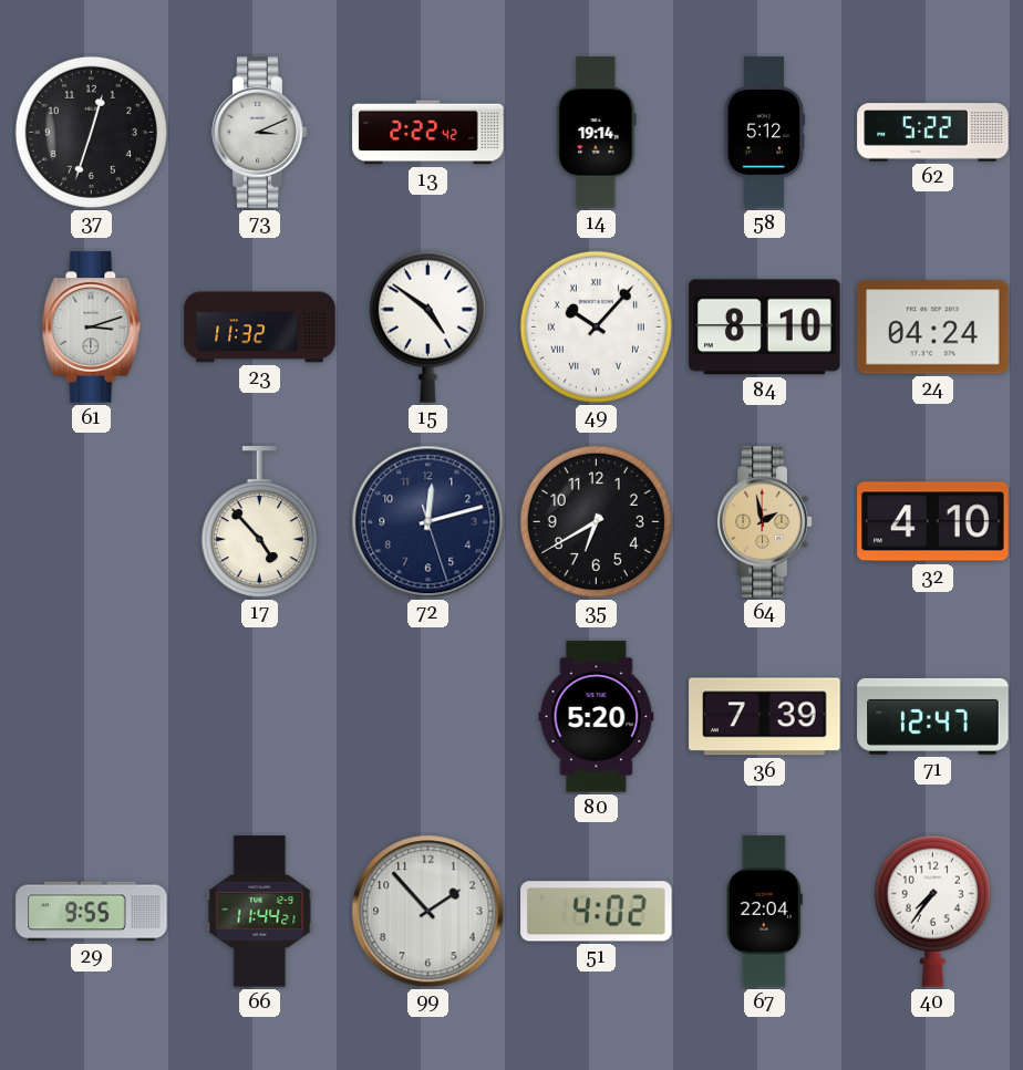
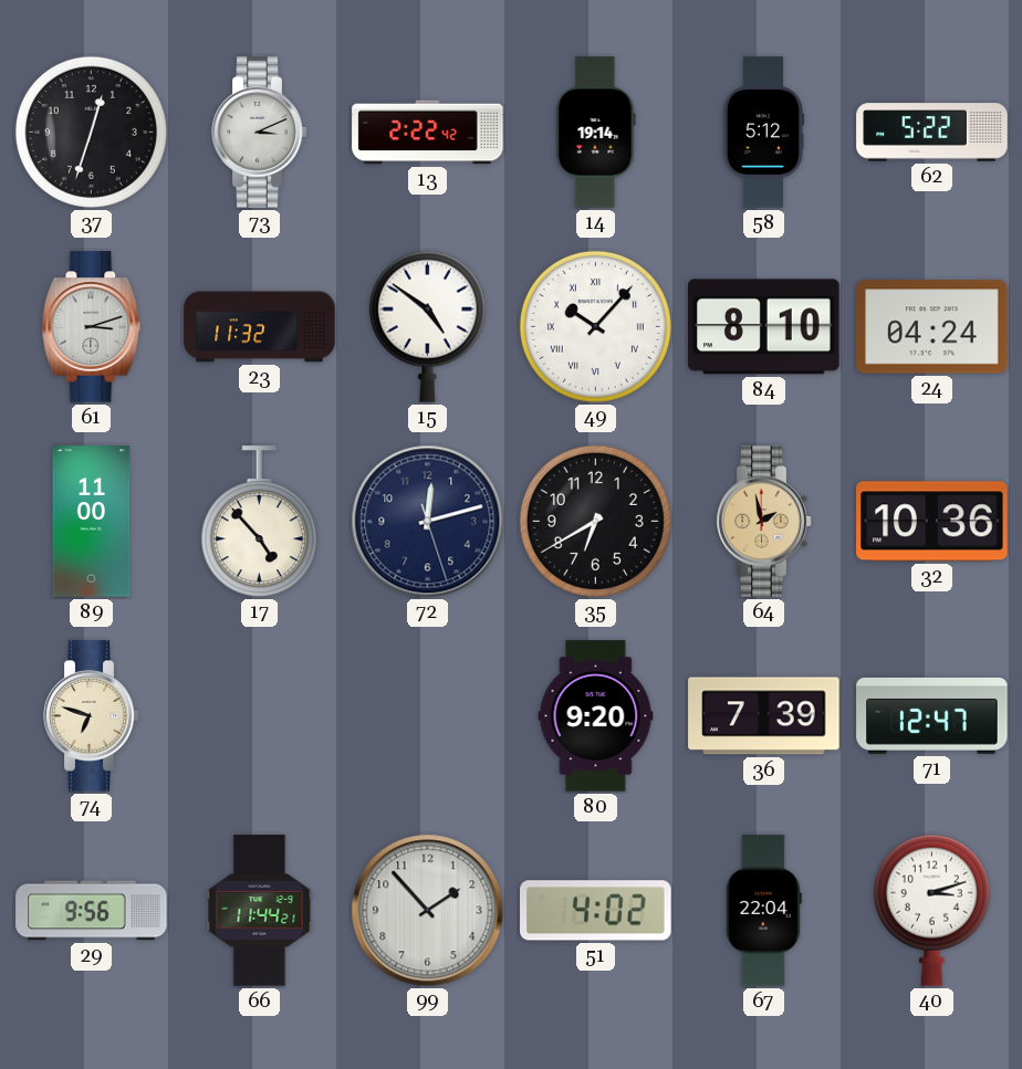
89: none -> 11:00
32: 4:10 -> 10:36
74: none -> 6:48
80: 5:20 -> 9:20
29: 9:55 -> 9:56
40: 7:36 -> 3:12
